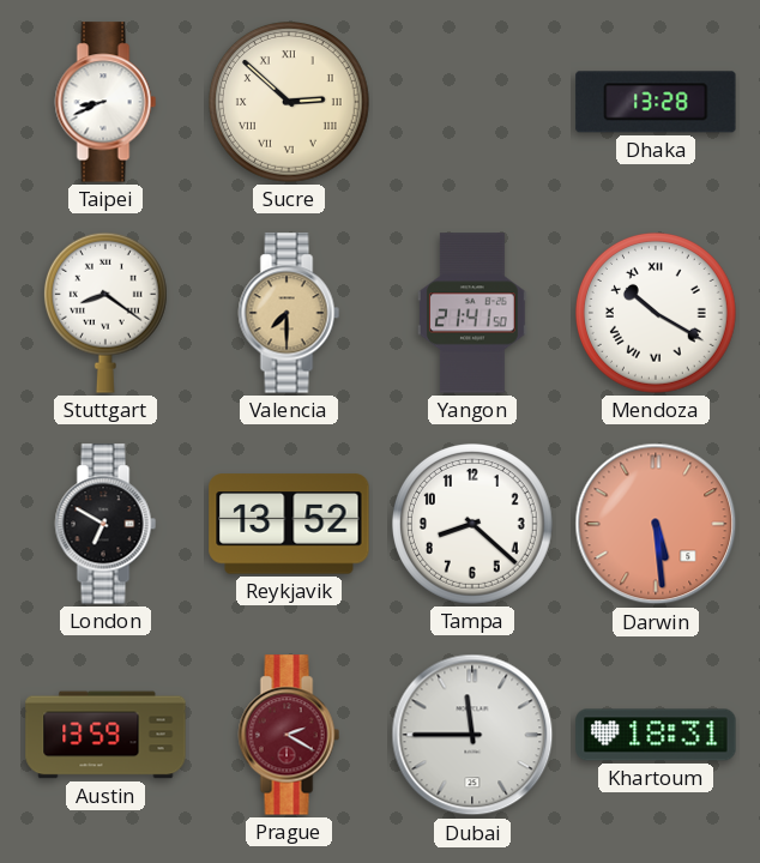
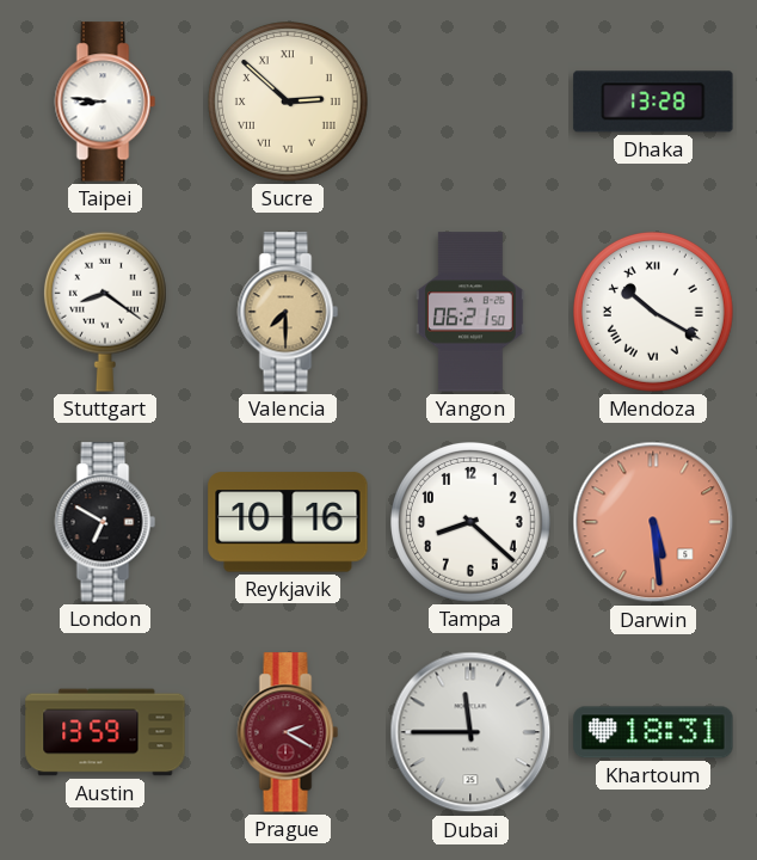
Taipei: 8:41 -> 8:46
Yangon: 21:41 -> 06:21
Reykjavik: 13:52 -> 10:16
